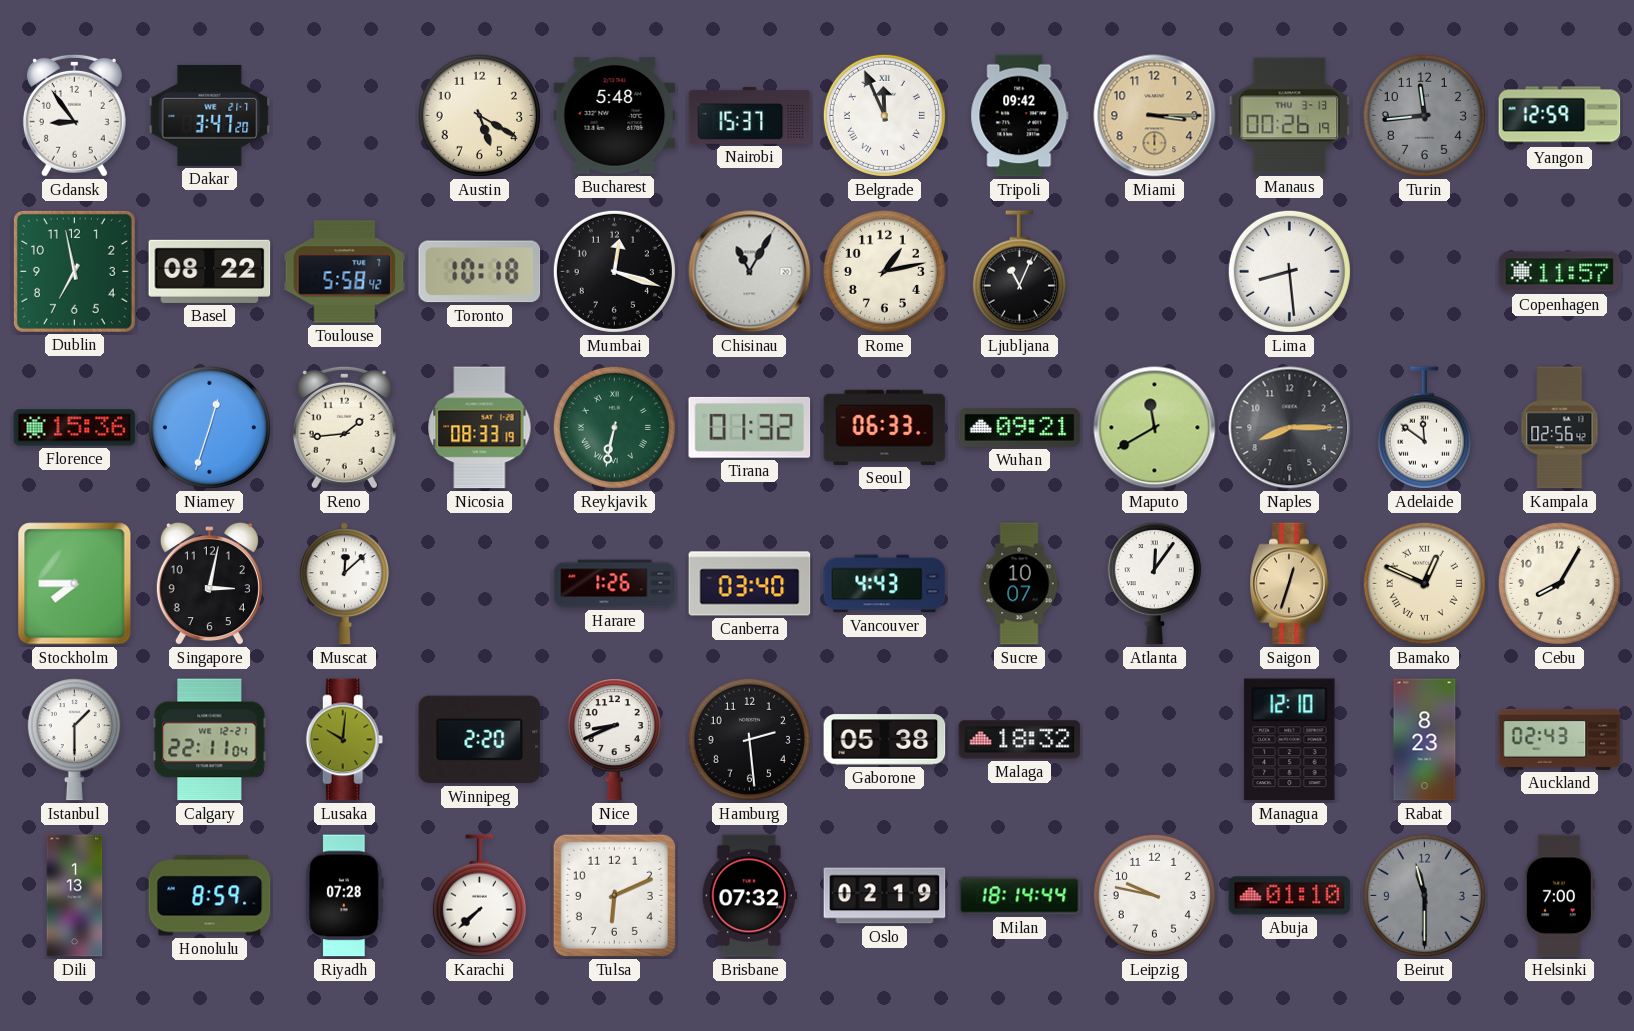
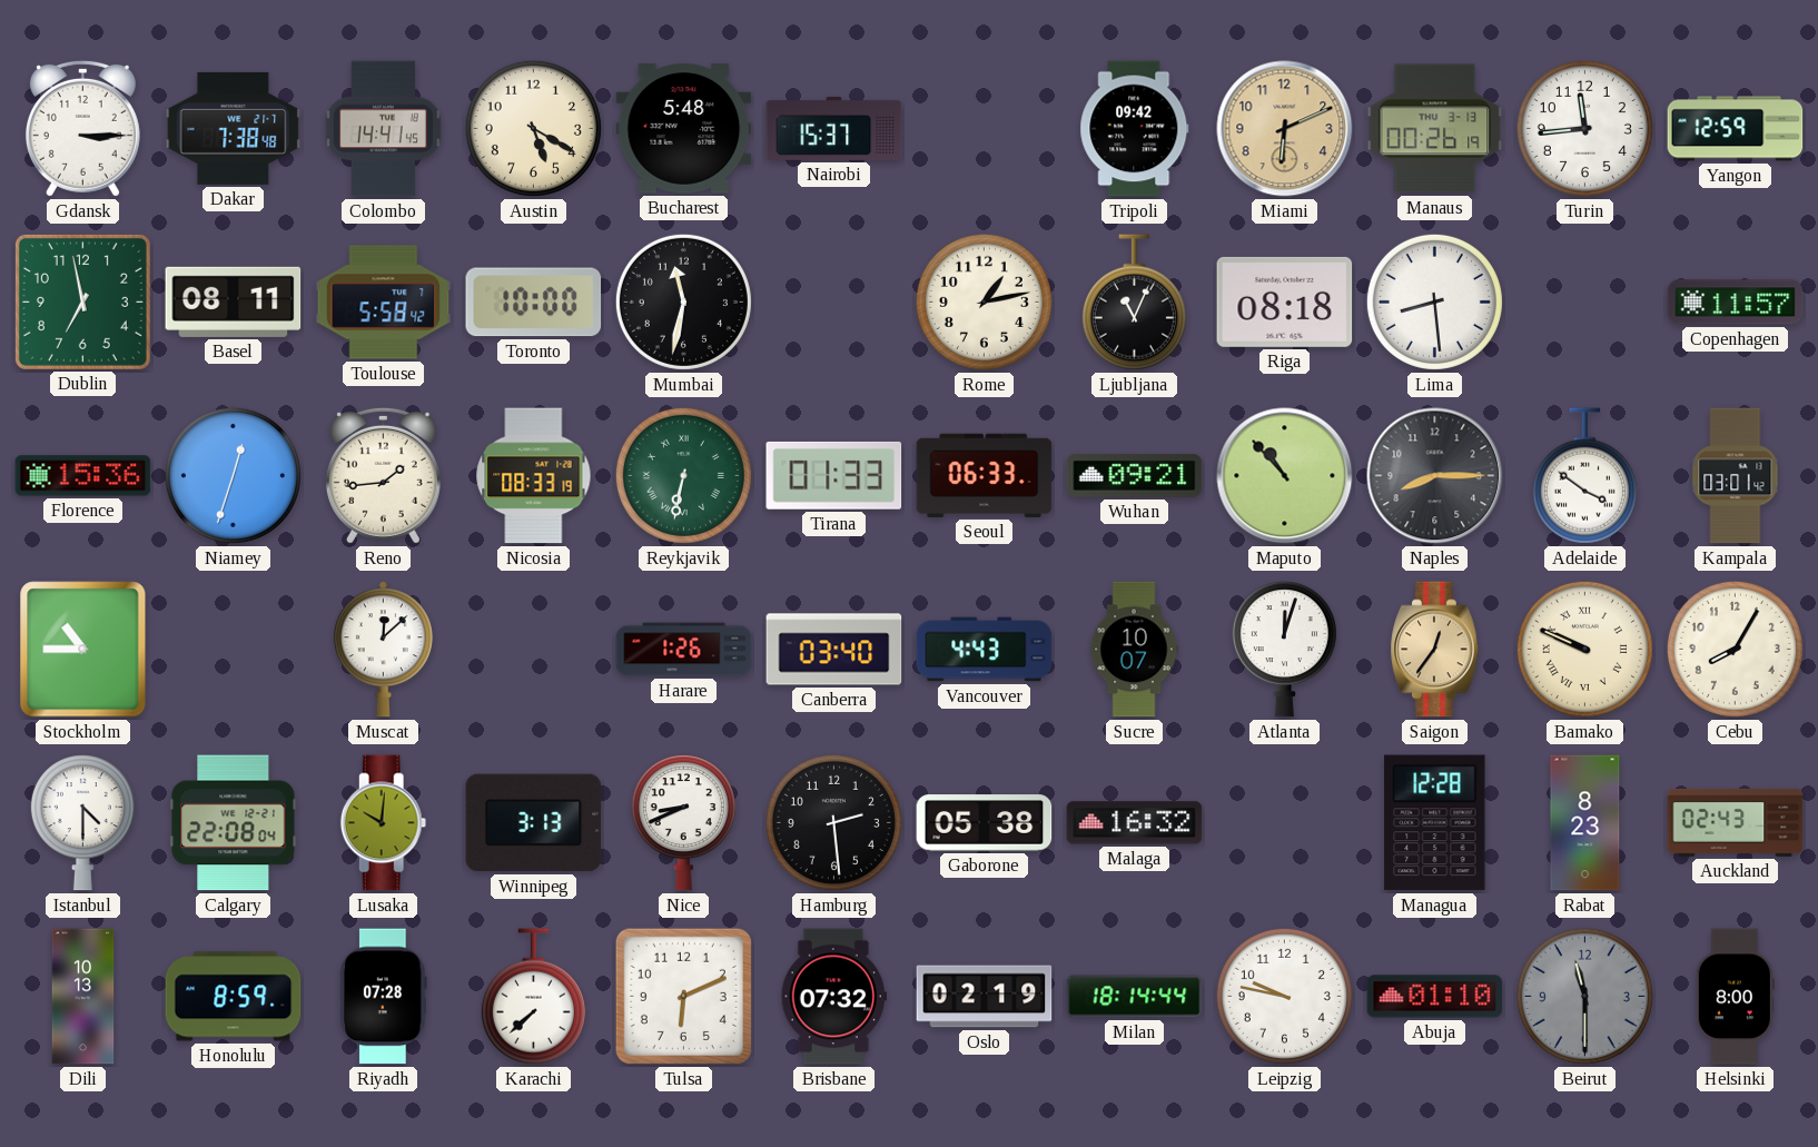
Gdansk: 8:54 -> 3:15
Dakar: 3:47 -> 7:38
Colombo: none -> 14:41
Belgrade: 11:56 -> none
Miami: 3:15 -> 6:11
Turin dial: grey -> white
Basel: 08:22 -> 08:11
Toronto: 10:18 -> 10:00
Mumbai: 12:18 -> 11:32
Chisinau: 11:05 -> none
Riga: none -> 08:18
Tirana: 01:32 -> 01:33
Maputo: 11:40 -> 10:53
Adelaide: 11:51 -> 3:51
Kampala: 02:56 -> 03:01
Stockholm: 7:45 -> 10:45
Singapore: 3:02 -> none
Atlanta: 12:06 -> 12:03
Saigon: 12:33 -> 12:36
Bamako: 12:49 -> 9:49
Istanbul: 1:30 -> 4:30
Calgary: 22:11 -> 22:08
Winnipeg: 2:20 -> 3:13
Malaga: 18:32 -> 16:32
Managua: 12:10 -> 12:28
Dili: 1:13 -> 10:13
Helsinki: 7:00 -> 8:00
